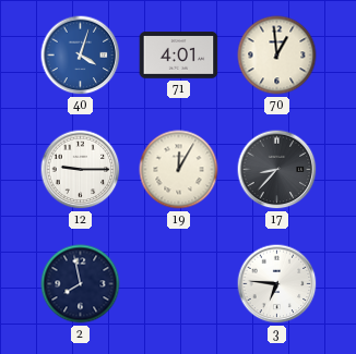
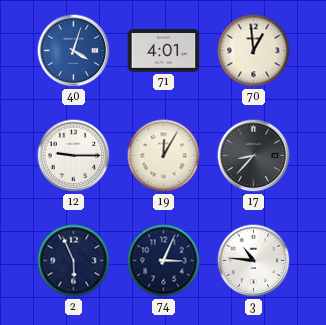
2: 7:58 -> 5:56
74: none -> 3:04
3: 6:46 -> 10:46
